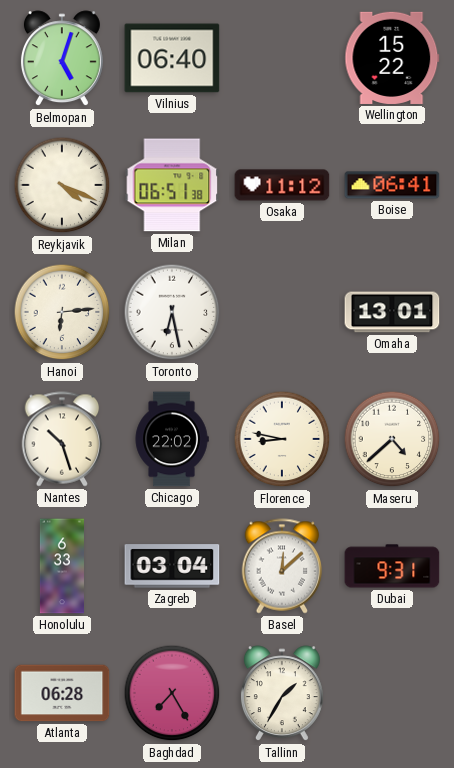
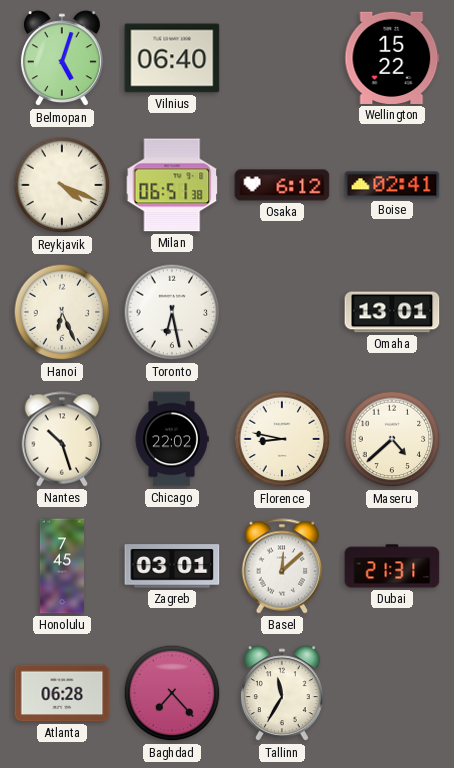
Osaka: 11:12 -> 6:12
Boise: 06:41 -> 02:41
Hanoi: 6:14 -> 6:26
Honolulu: 6:33 -> 7:45
Zagreb: 03:04 -> 03:01
Dubai: 9:31 -> 21:31
Baghdad: 7:25 -> 7:23
Tallinn: 1:35 -> 11:35
